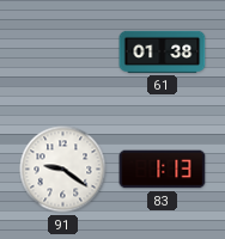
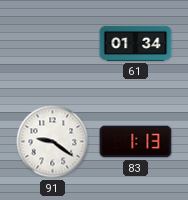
61: 01:38 -> 01:34
